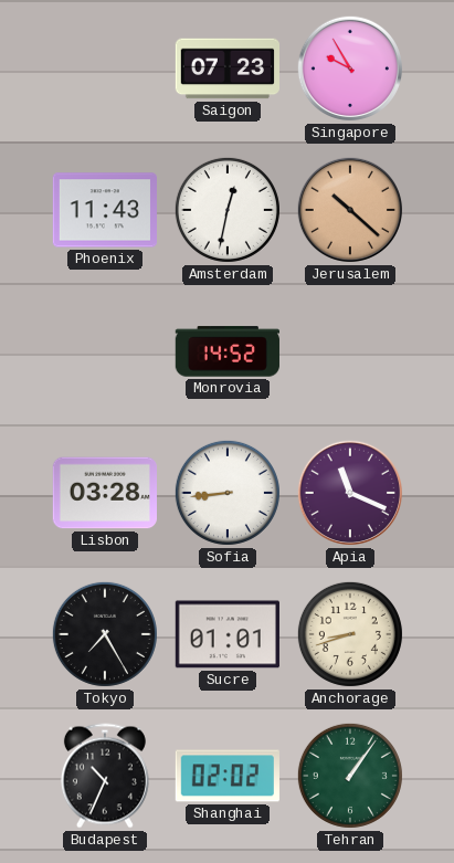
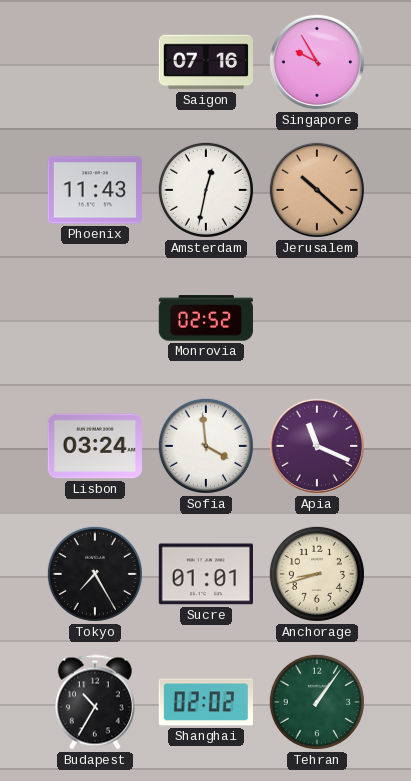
Saigon: 07:23 -> 07:16
Monrovia: 14:52 -> 02:52
Lisbon: 03:28 -> 03:24
Sofia: 8:44 -> 3:59
Budapest: 10:34 -> 10:35
